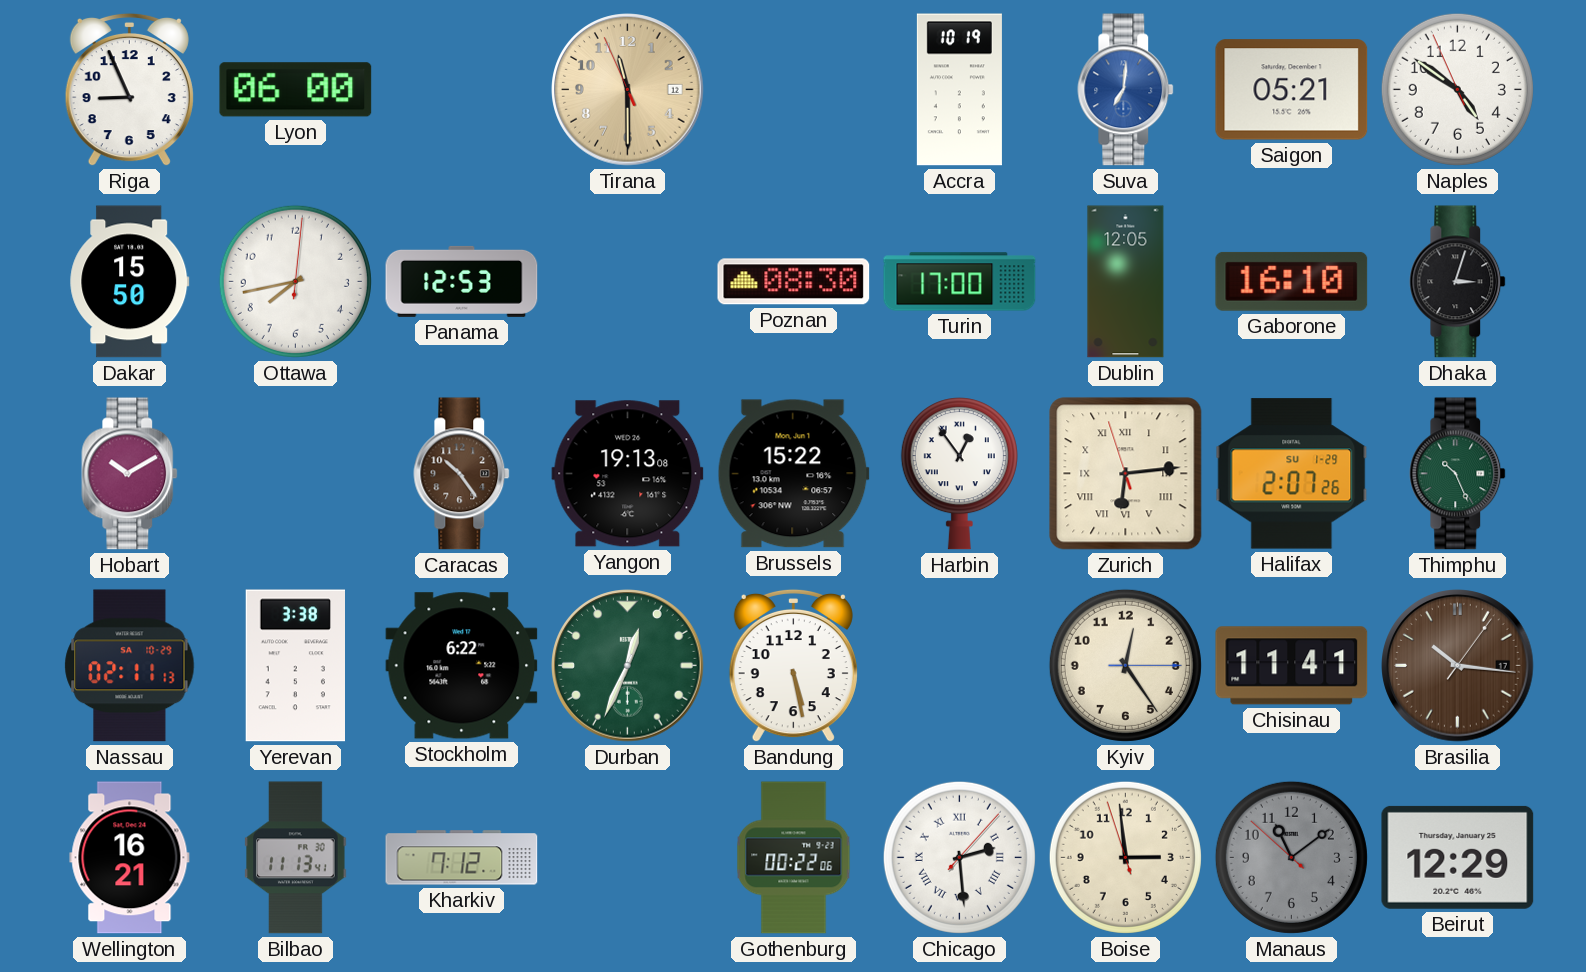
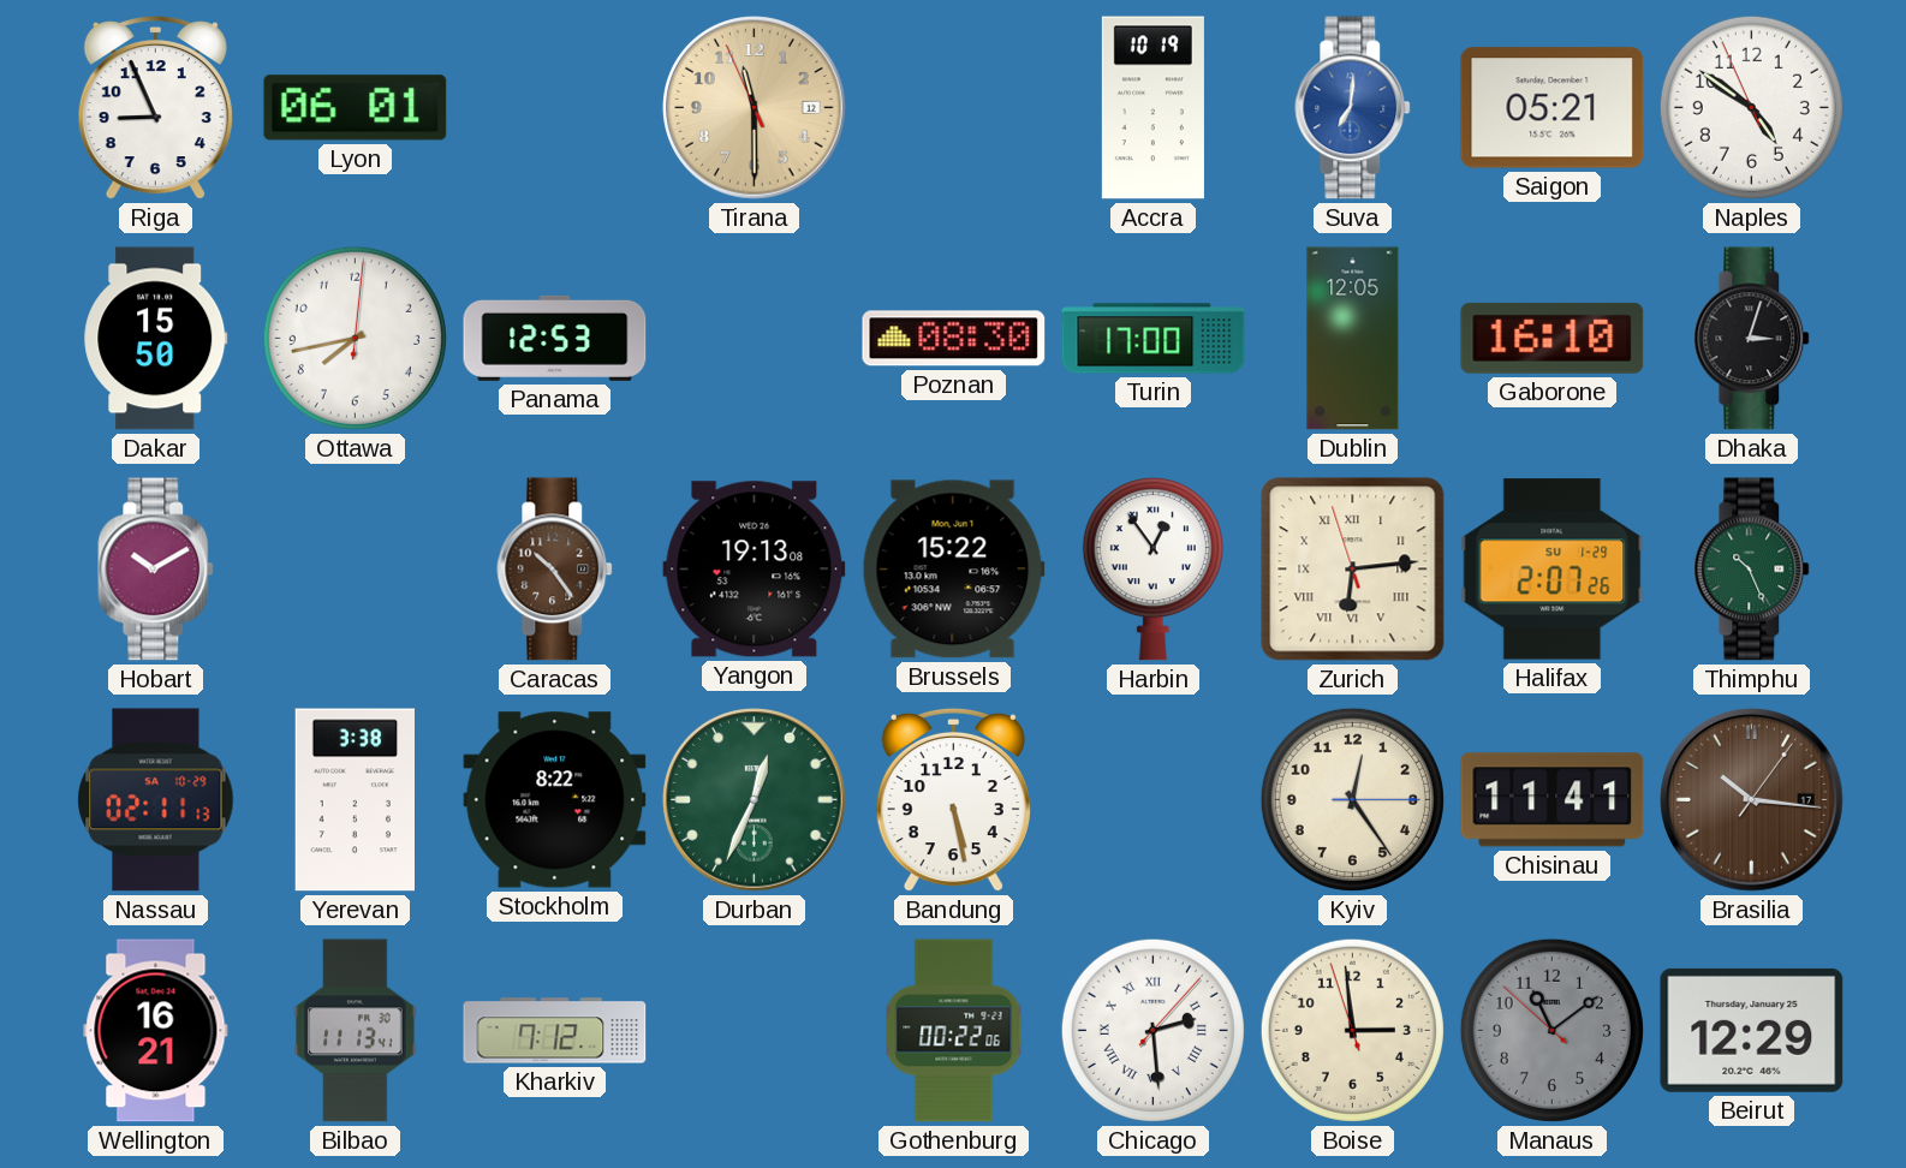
Lyon: 06:00 -> 06:01
Stockholm: 6:22 -> 8:22
